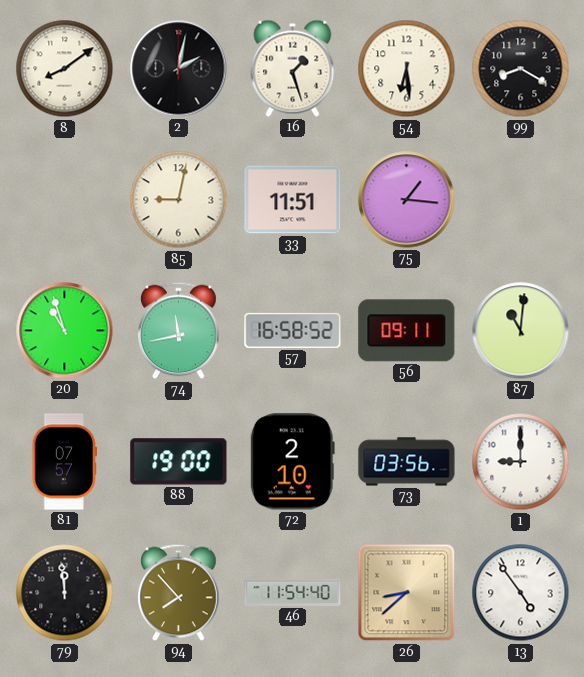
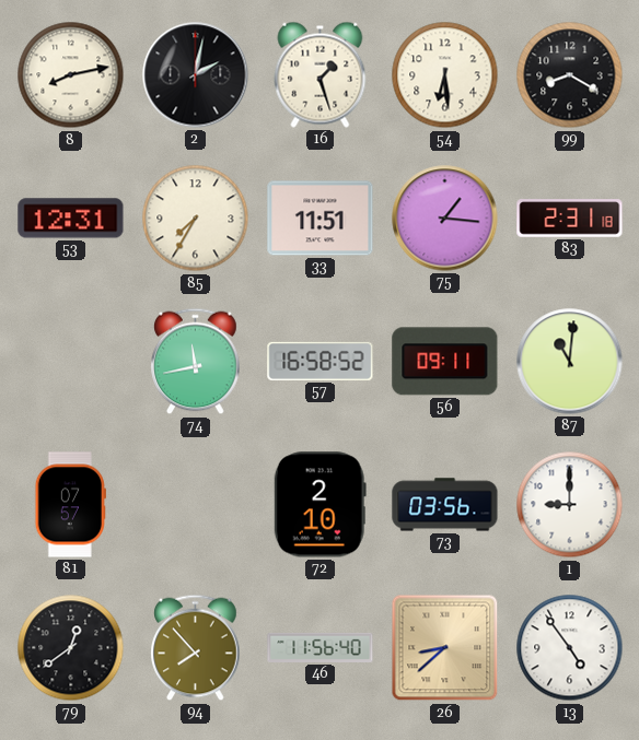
8: 8:09 -> 8:13
53: none -> 12:31
85: 9:02 -> 7:35
83: none -> 2:31
20: 10:57 -> none
88: 19:00 -> none
79: 11:59 -> 12:39
46: 11:54 -> 11:56
